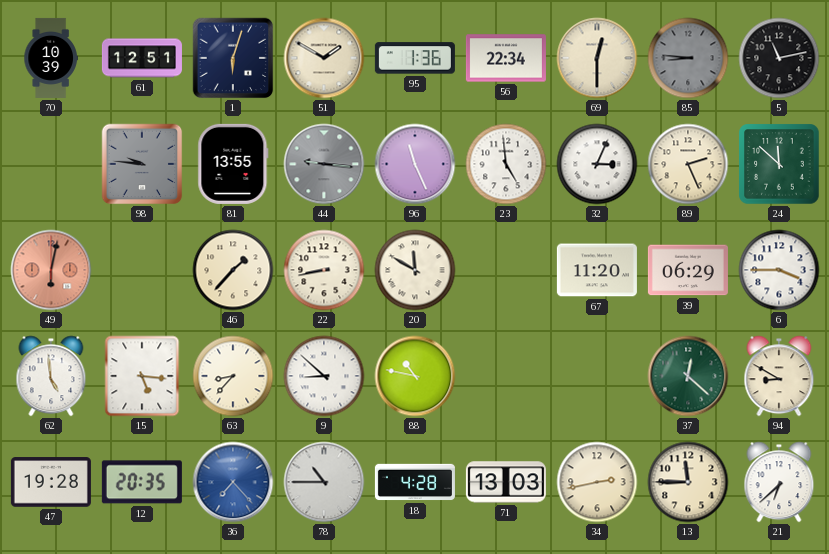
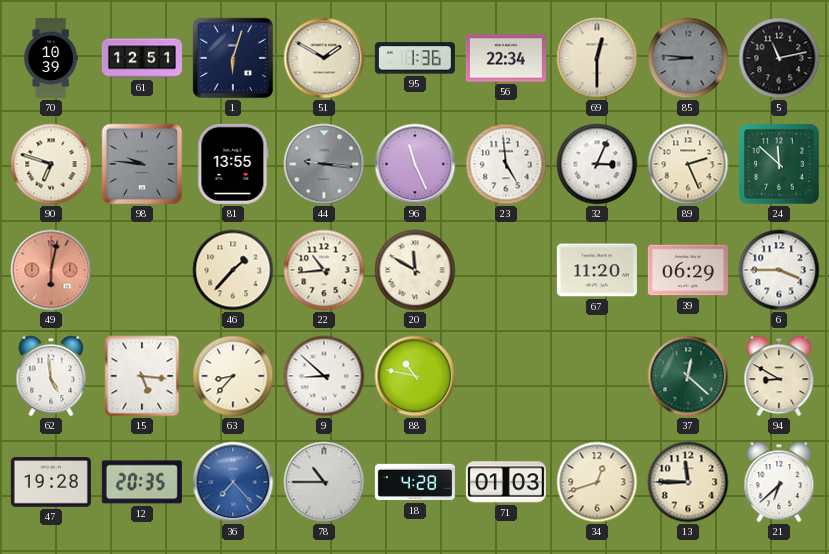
90: none -> 6:48
22: 8:43 -> 10:44
71: 13:03 -> 01:03
34: 2:43 -> 12:42
